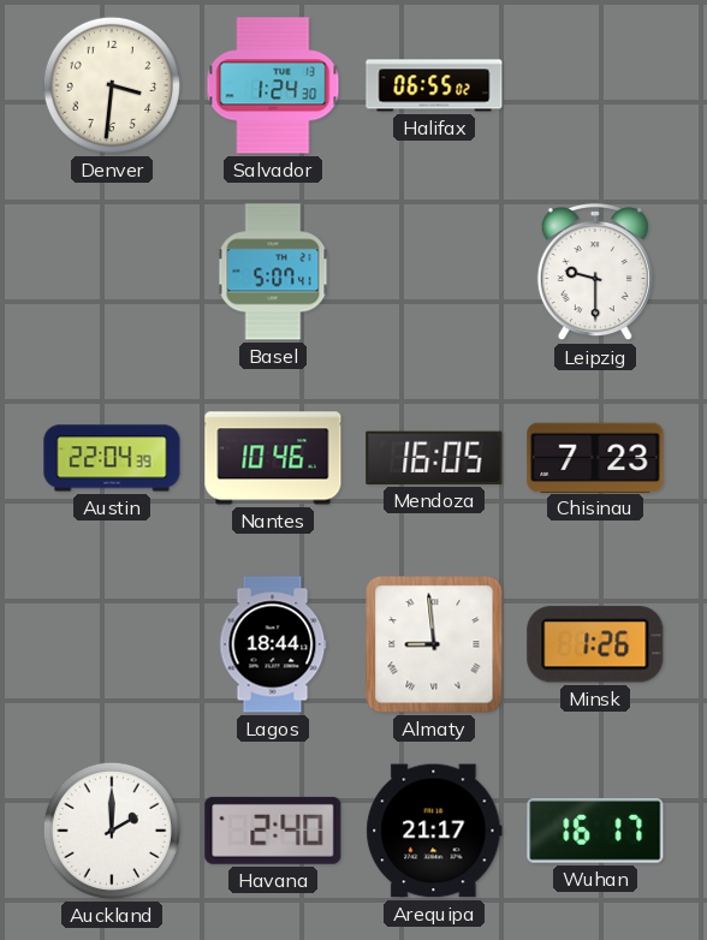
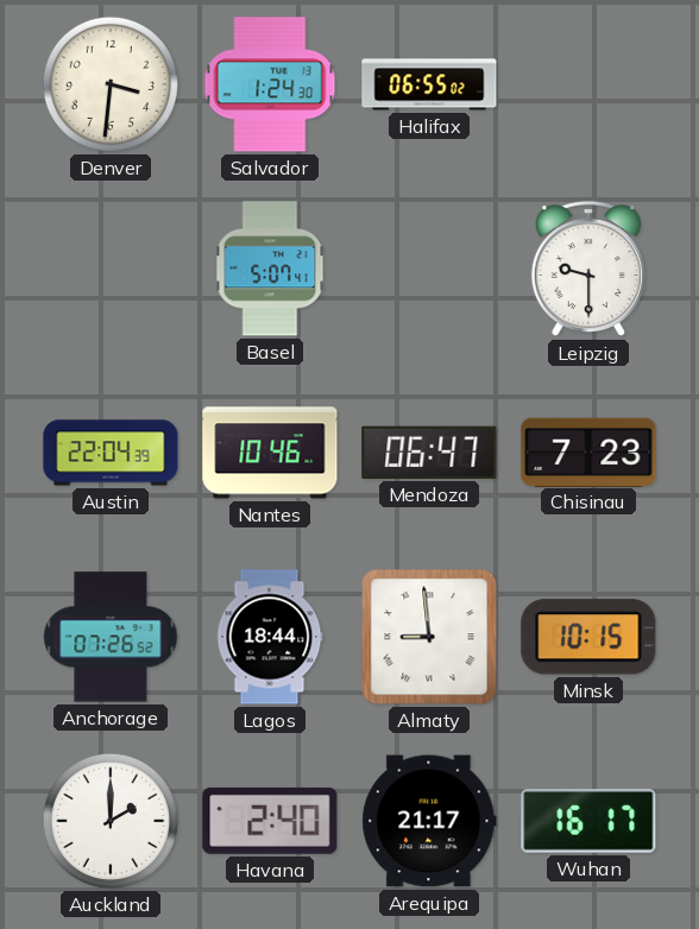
Mendoza: 16:05 -> 06:47
Anchorage: none -> 07:26
Minsk: 1:26 -> 10:15
